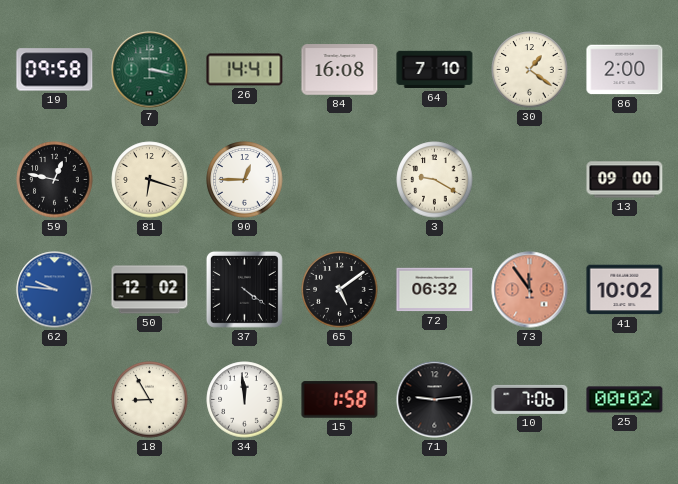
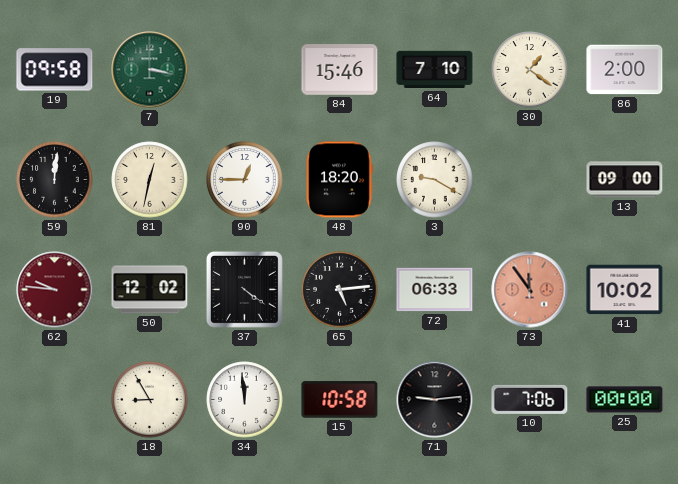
26: 14:41 -> none
84: 16:08 -> 15:46
59: 12:47 -> 12:01
81: 6:18 -> 12:32
48: none -> 18:20
62 dial: blue -> burgundy
65: 5:09 -> 5:14
72: 06:32 -> 06:33
15: 1:58 -> 10:58
25: 00:02 -> 00:00
